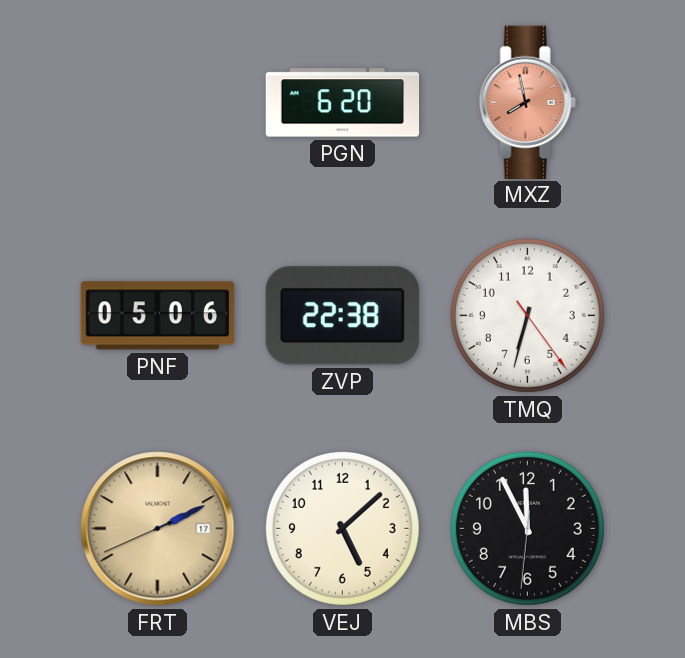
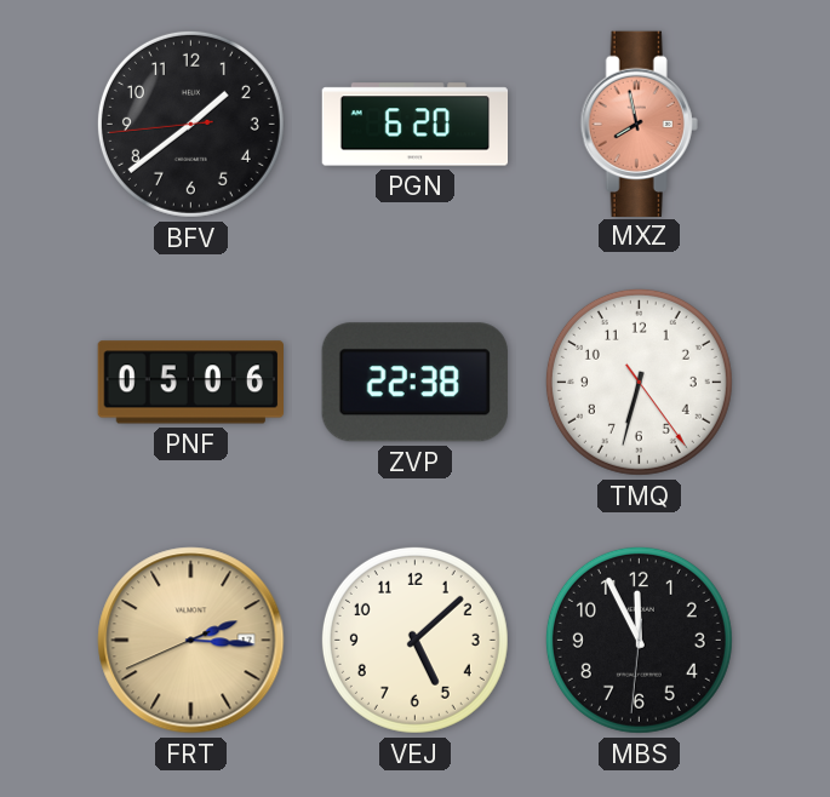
BFV: none -> 1:38
FRT: 2:10 -> 2:15
